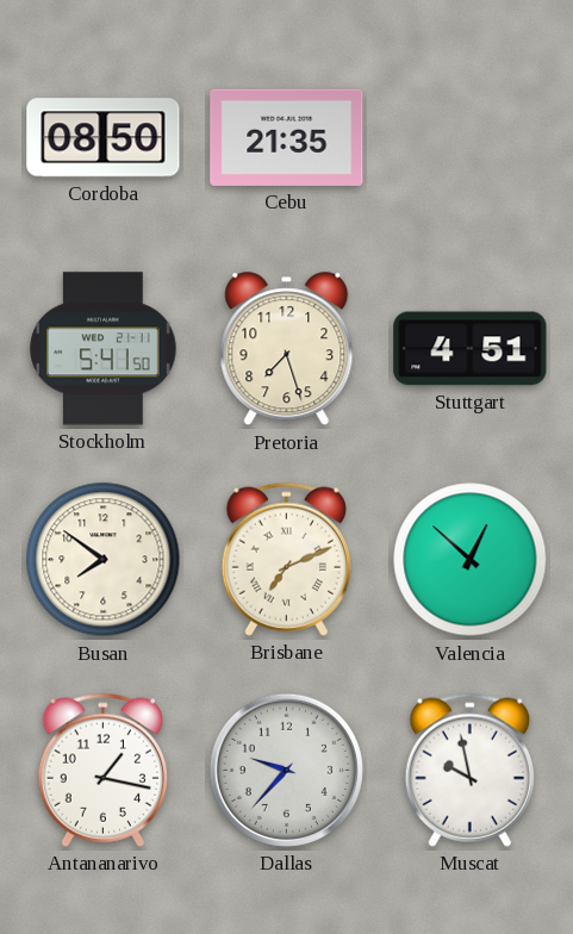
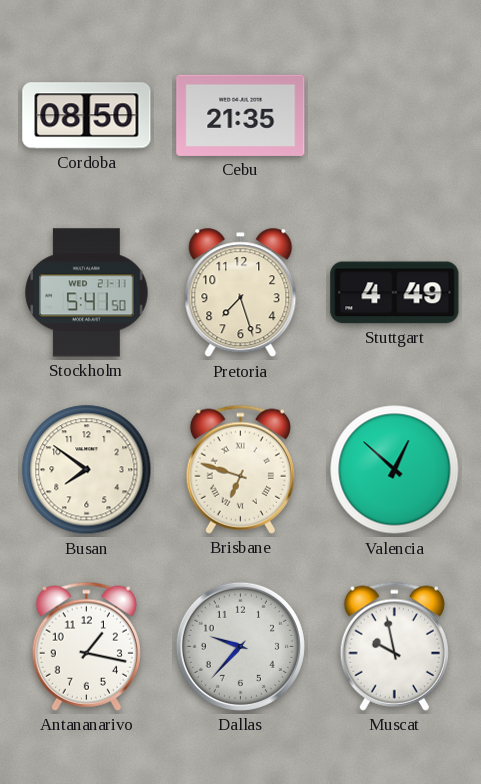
Stuttgart: 4:51 -> 4:49
Brisbane: 7:11 -> 6:48
